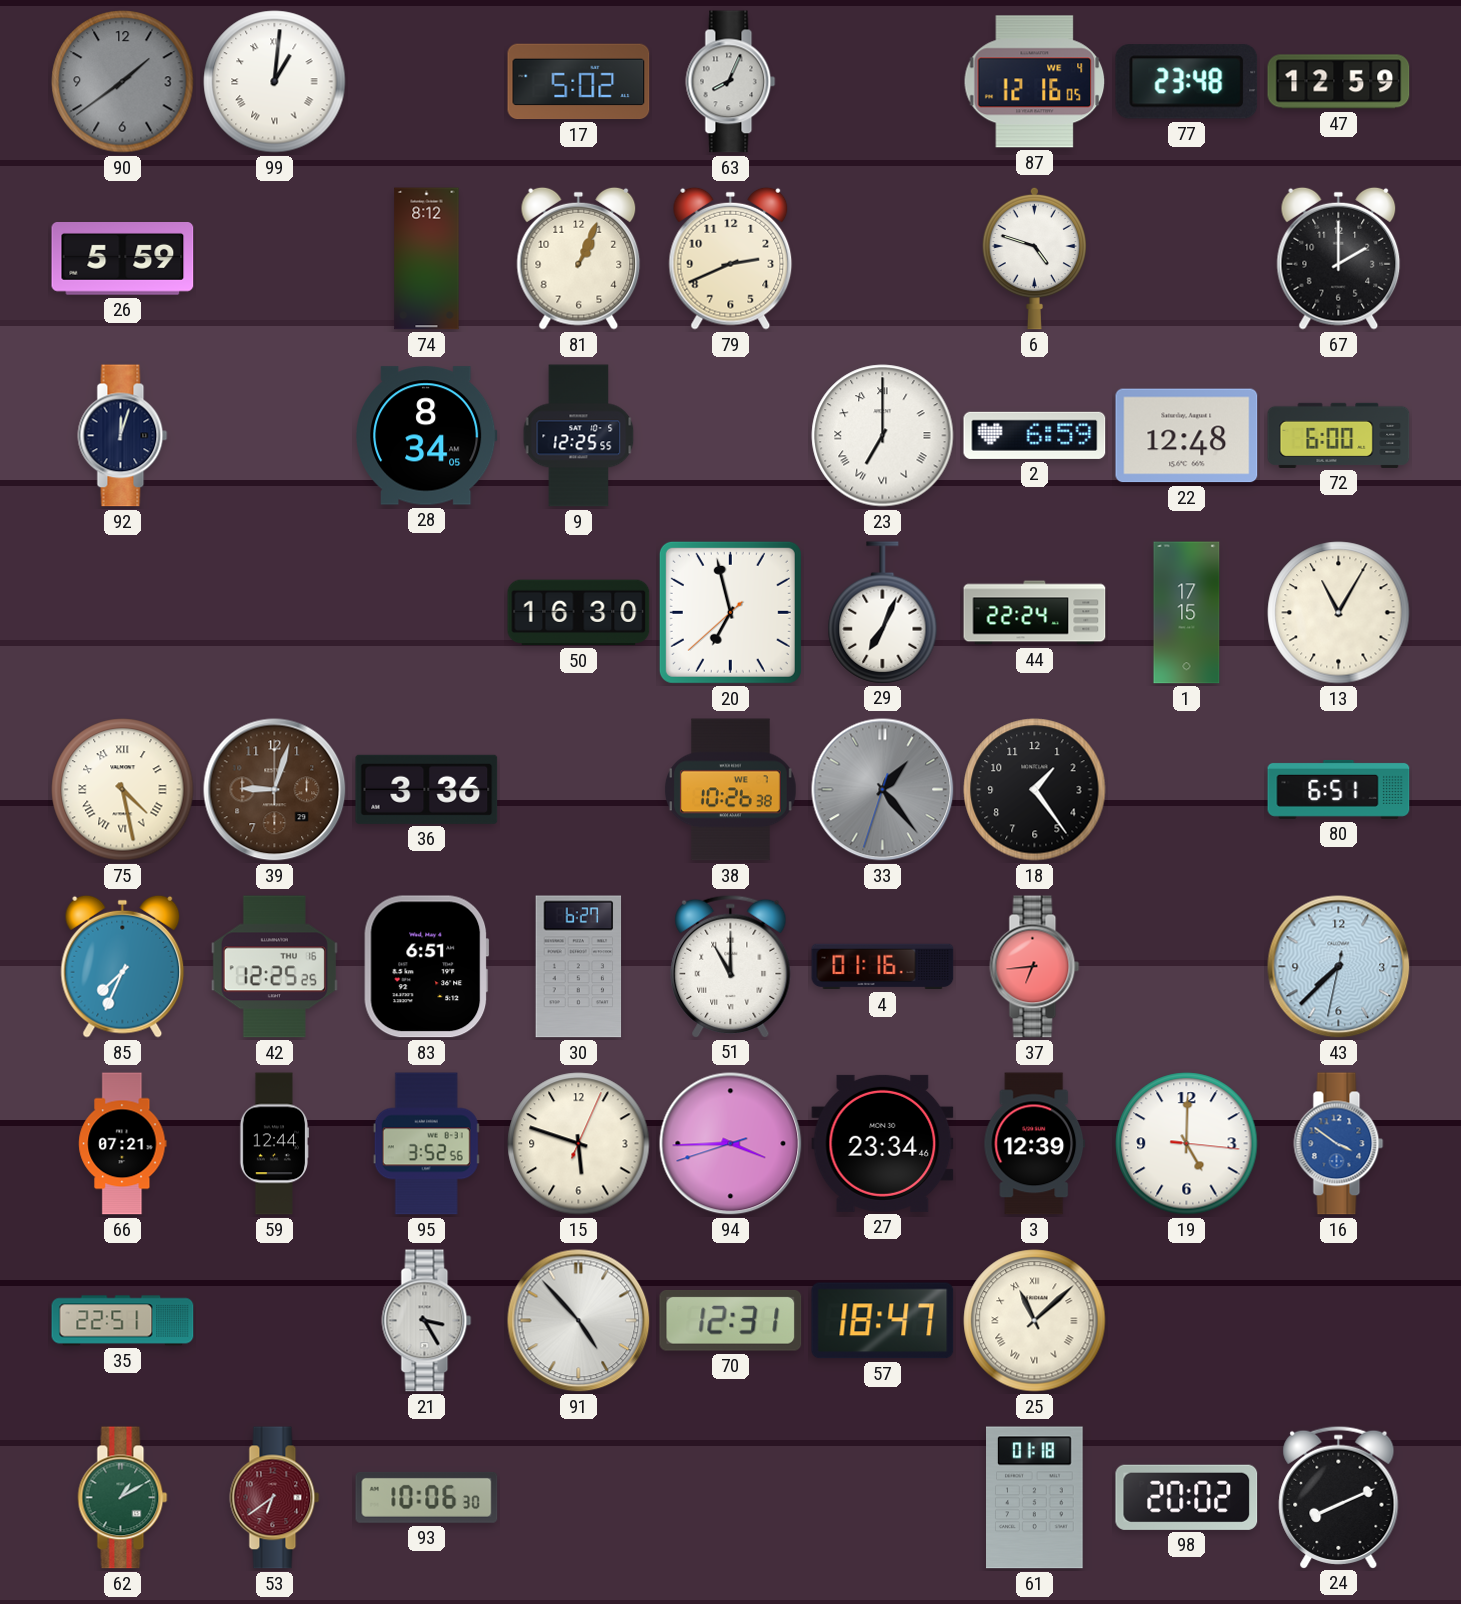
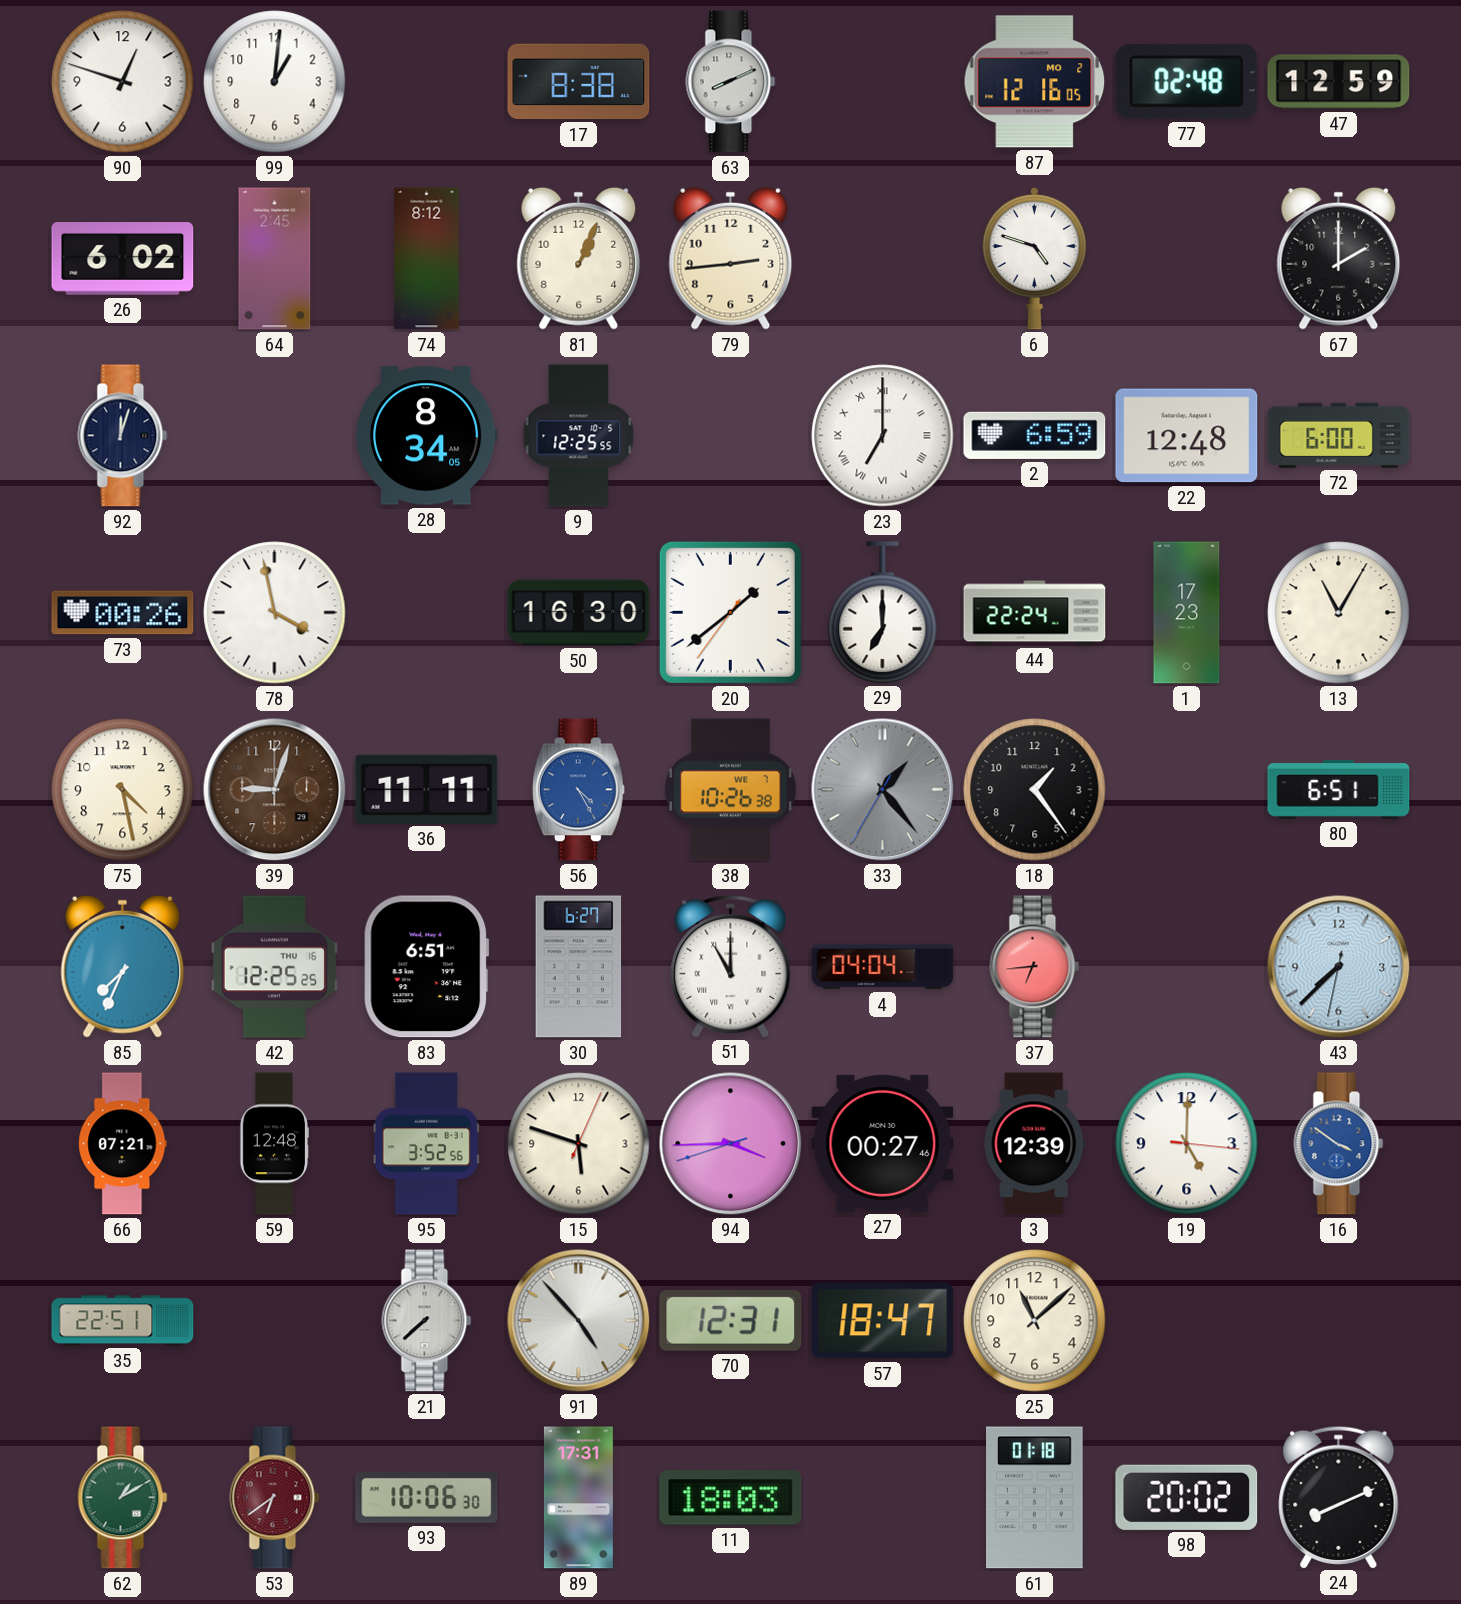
90: 1:39 -> 12:48
90 dial: grey -> white
99 numerals: Roman -> Arabic
17: 5:02 -> 8:38
63: 8:04 -> 8:11
87 date: WE 4 -> MO 2
77: 23:48 -> 02:48
26: 5:59 -> 6:02
64: none -> 2:45
79: 2:41 -> 2:44
73: none -> 00:26
78: none -> 3:58
20: 6:57 -> 1:38
29: 7:04 -> 7:00
1: 17:15 -> 17:23
75 numerals: Roman -> Arabic
36: 3:36 -> 11:11
56: none -> 4:25
33: 1:23:33 -> 1:23:35
4: 01:16 -> 04:04
59: 12:44 -> 12:48
27: 23:34 -> 00:27
21: 3:25 -> 7:38
25 numerals: Roman -> Arabic
89: none -> 17:31
11: none -> 18:03
